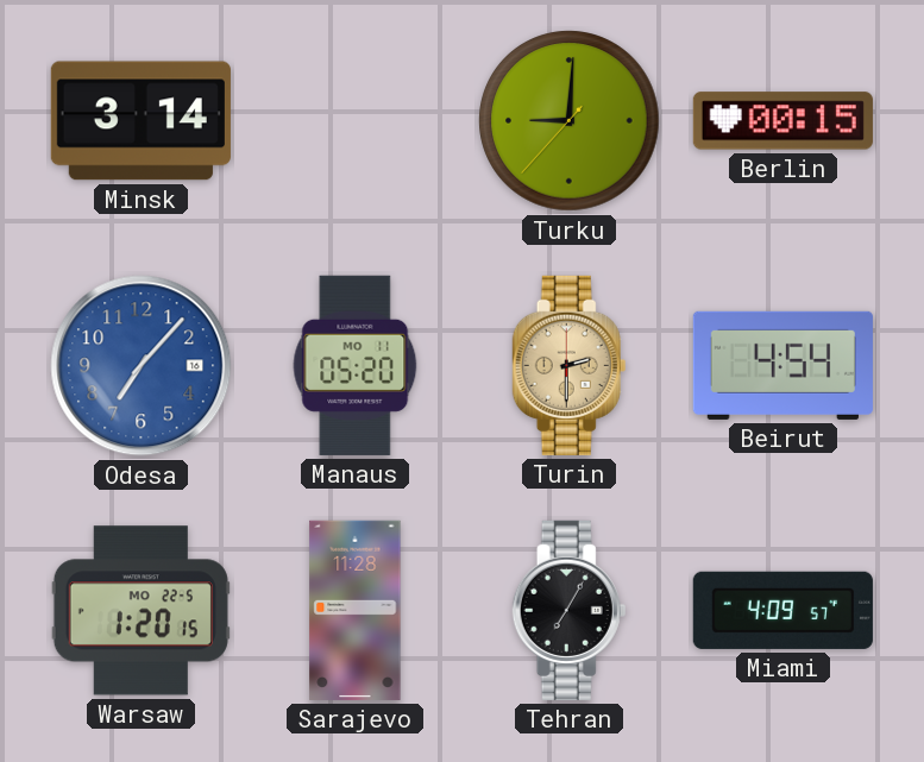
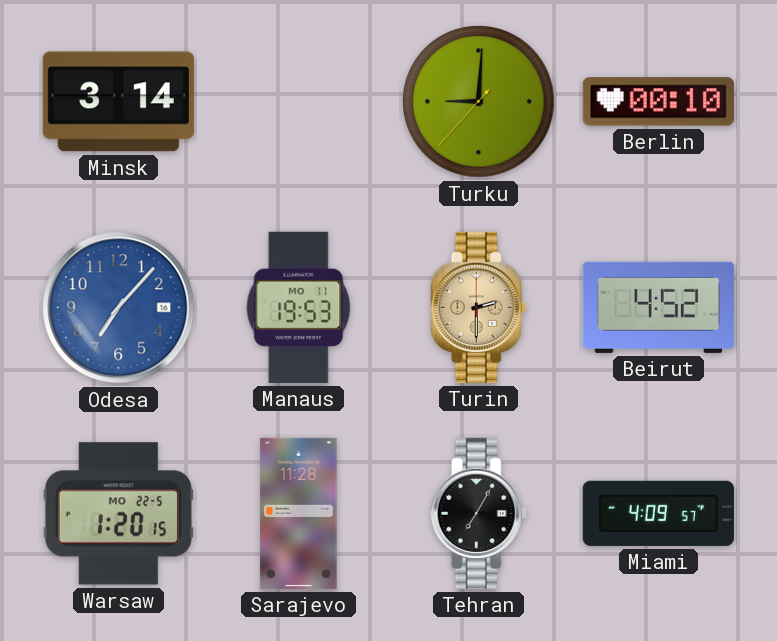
Berlin: 00:15 -> 00:10
Manaus: 05:20 -> 19:53
Beirut: 4:54 -> 4:52
